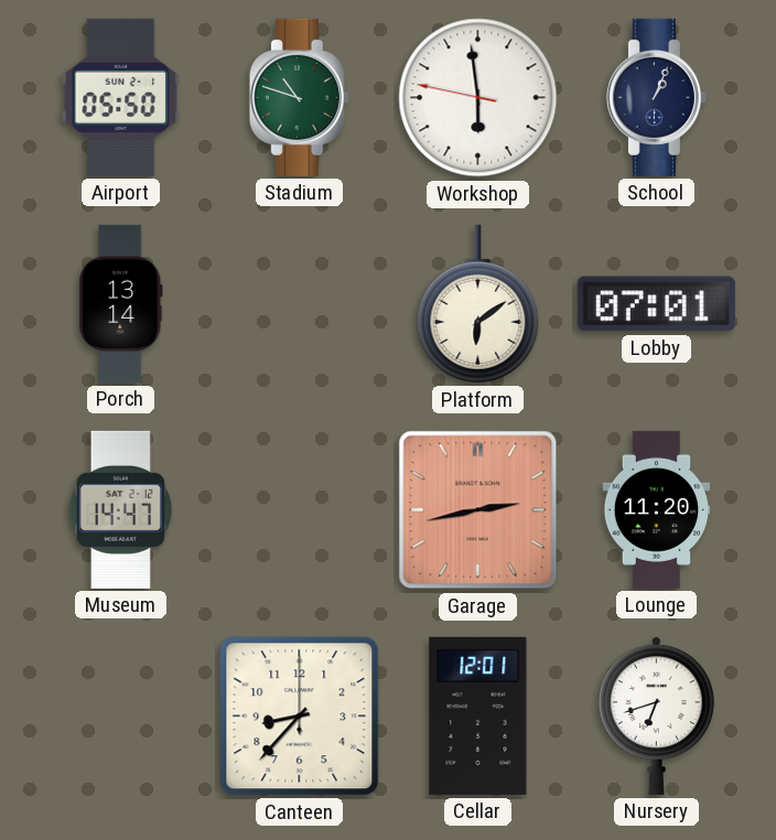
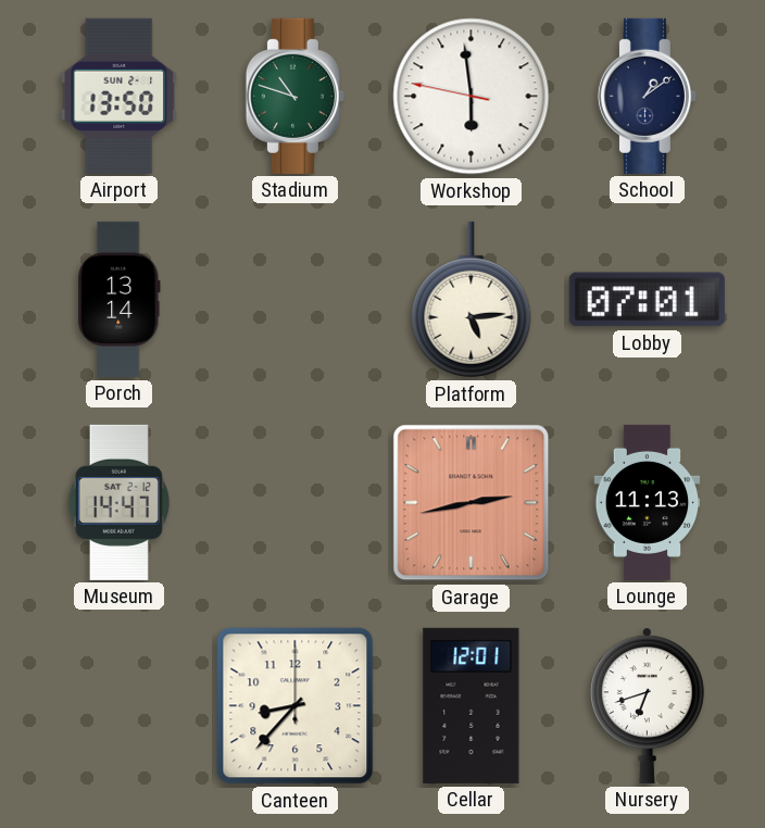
Airport: 05:50 -> 13:50
School: 1:04 -> 1:09
Platform: 6:09 -> 5:14
Lounge: 11:20 -> 11:13
